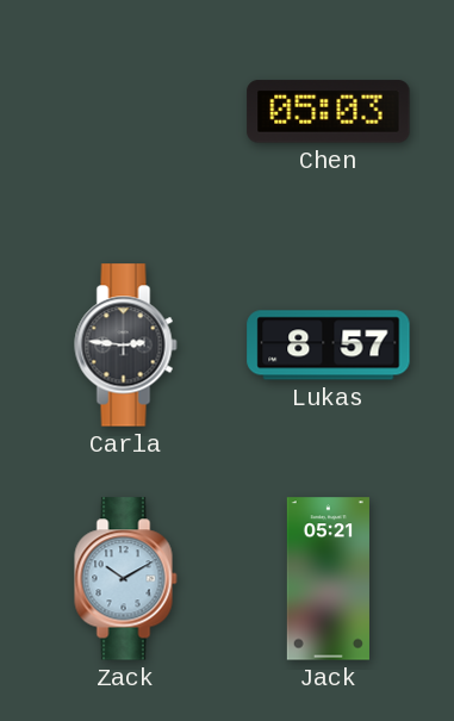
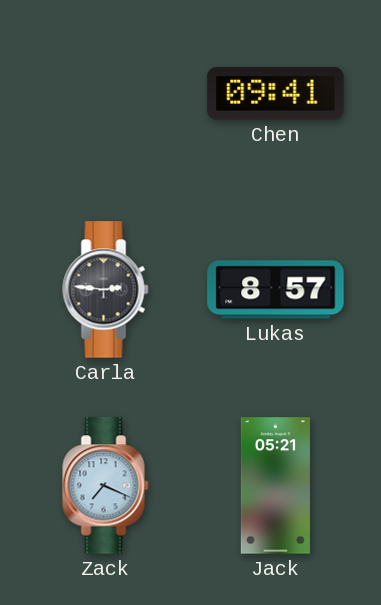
Chen: 05:03 -> 09:41
Zack: 10:10 -> 7:19
